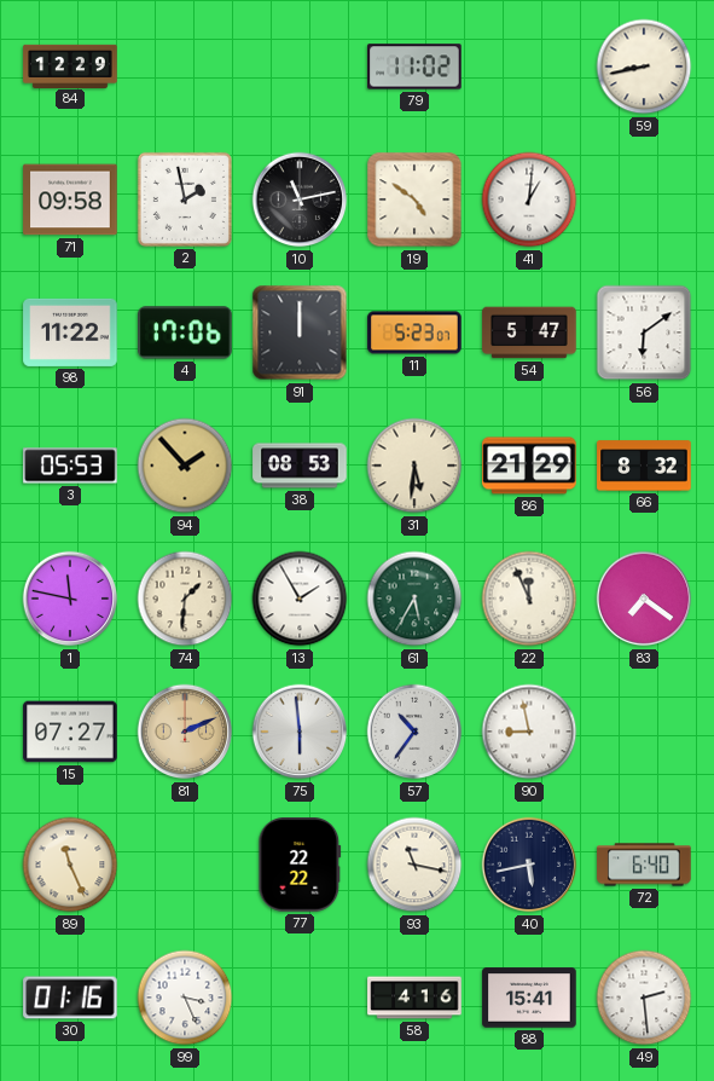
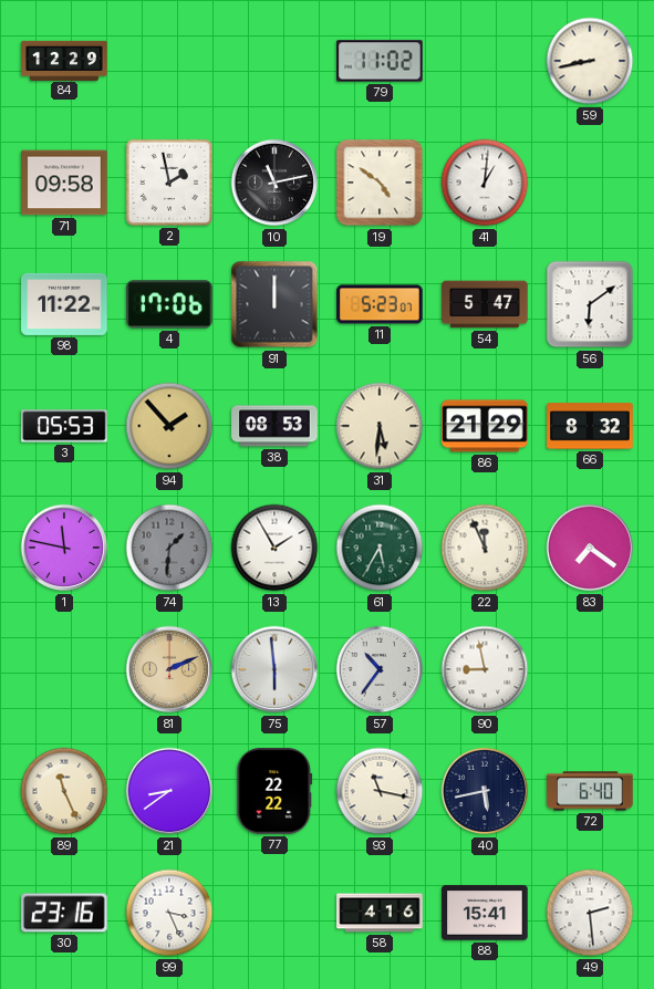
74 dial: cream -> grey
15: 07:27 -> none
21: none -> 8:39
30: 01:16 -> 23:16
